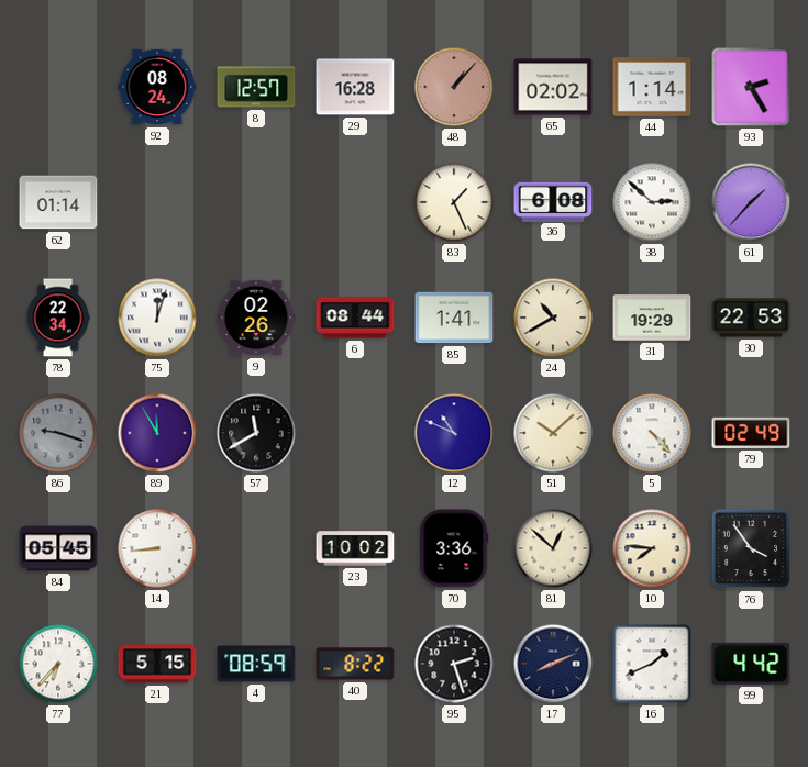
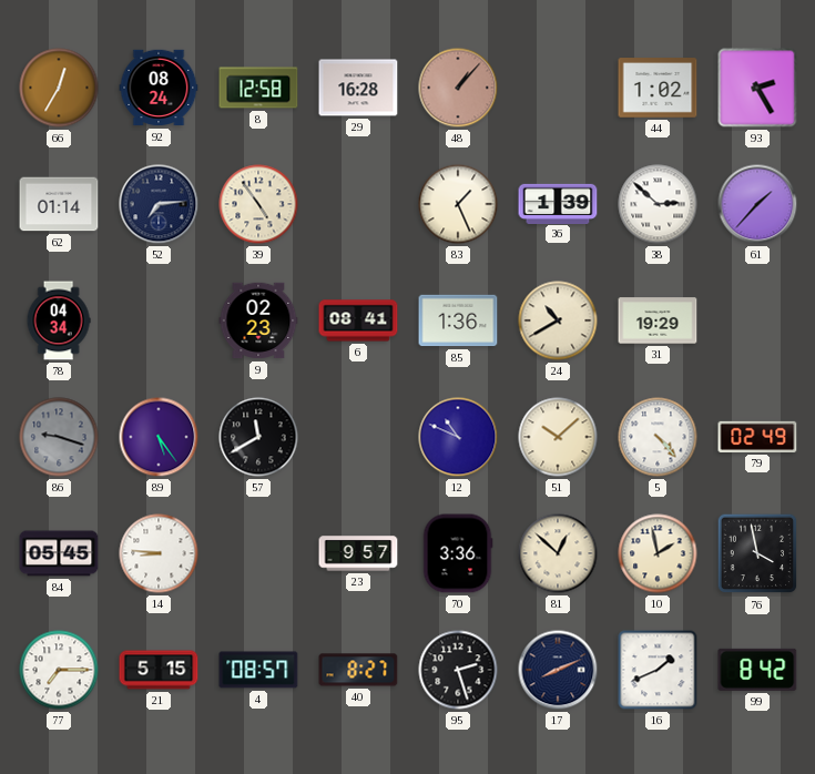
66: none -> 12:35
8: 12:57 -> 12:58
65: 02:02 -> none
44: 1:14 -> 1:02
52: none -> 7:14
39: none -> 4:54
36: 6:08 -> 1:39
78: 22:34 -> 04:34
75: 12:03 -> none
9: 02:26 -> 02:23
6: 08:44 -> 08:41
85: 1:41 -> 1:36
30: 22:53 -> none
89: 11:55 -> 5:24
14: 8:44 -> 8:46
23: 10:02 -> 9:57
10: 7:46 -> 1:58
76: 3:54 -> 3:58
77: 6:37 -> 7:15
4: 08:59 -> 08:57
40: 8:22 -> 8:27
99: 4:42 -> 8:42
